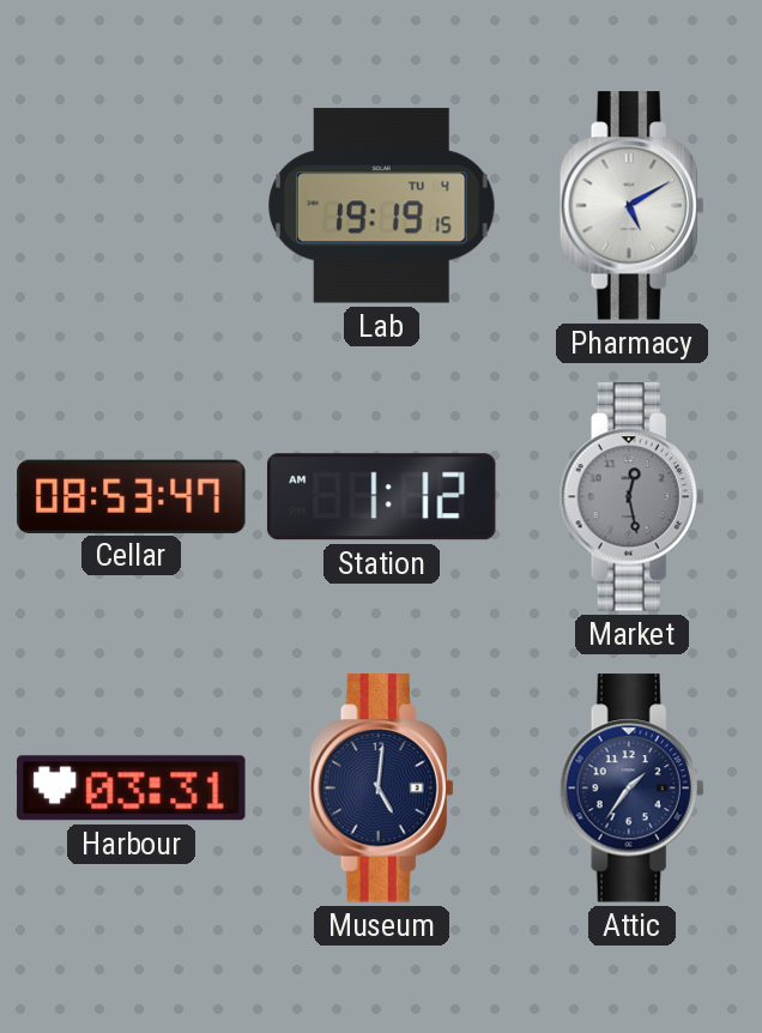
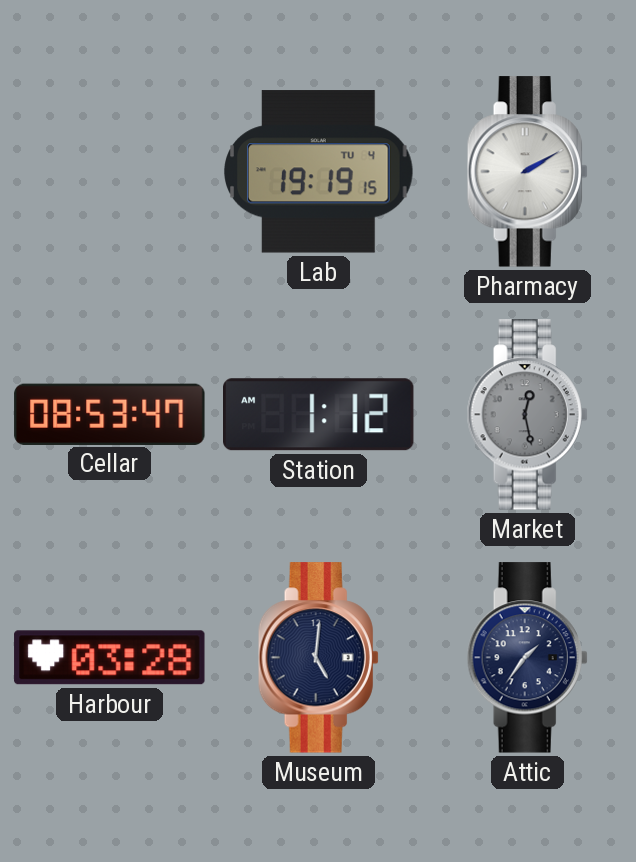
Pharmacy: 5:10 -> 2:10
Harbour: 03:31 -> 03:28
